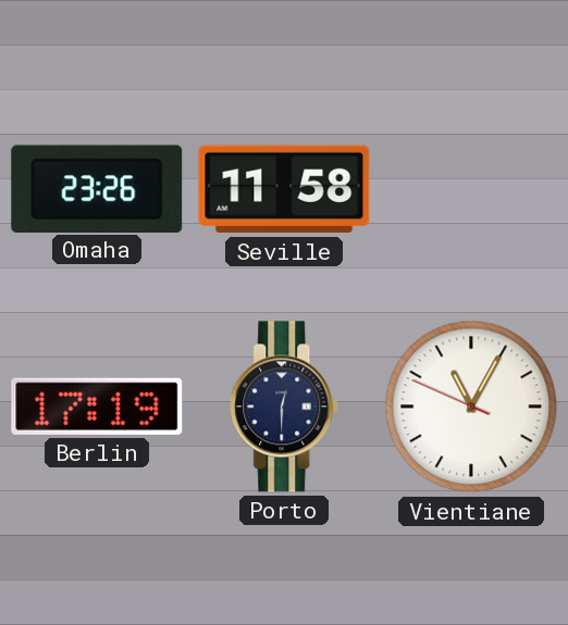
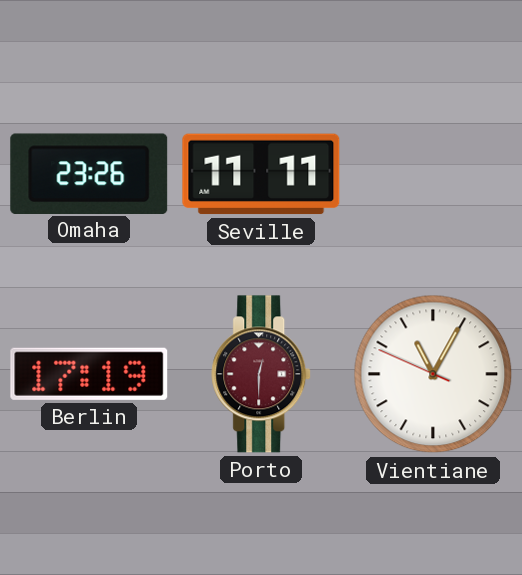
Seville: 11:58 -> 11:11
Porto dial: navy -> burgundy
